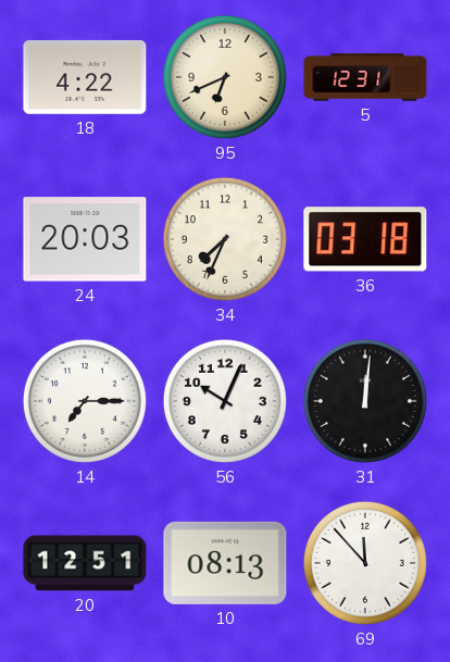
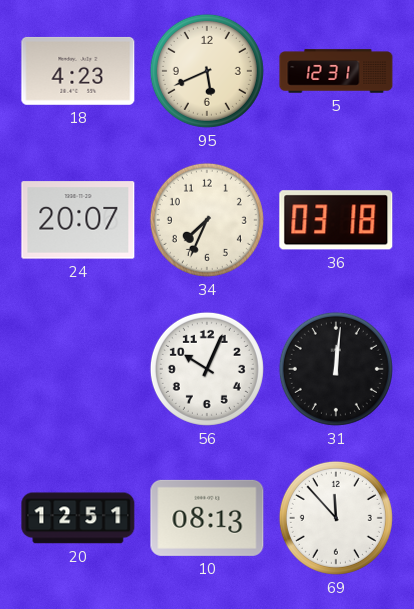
18: 4:22 -> 4:23
95: 6:41 -> 5:41
24: 20:03 -> 20:07
14: 7:15 -> none
